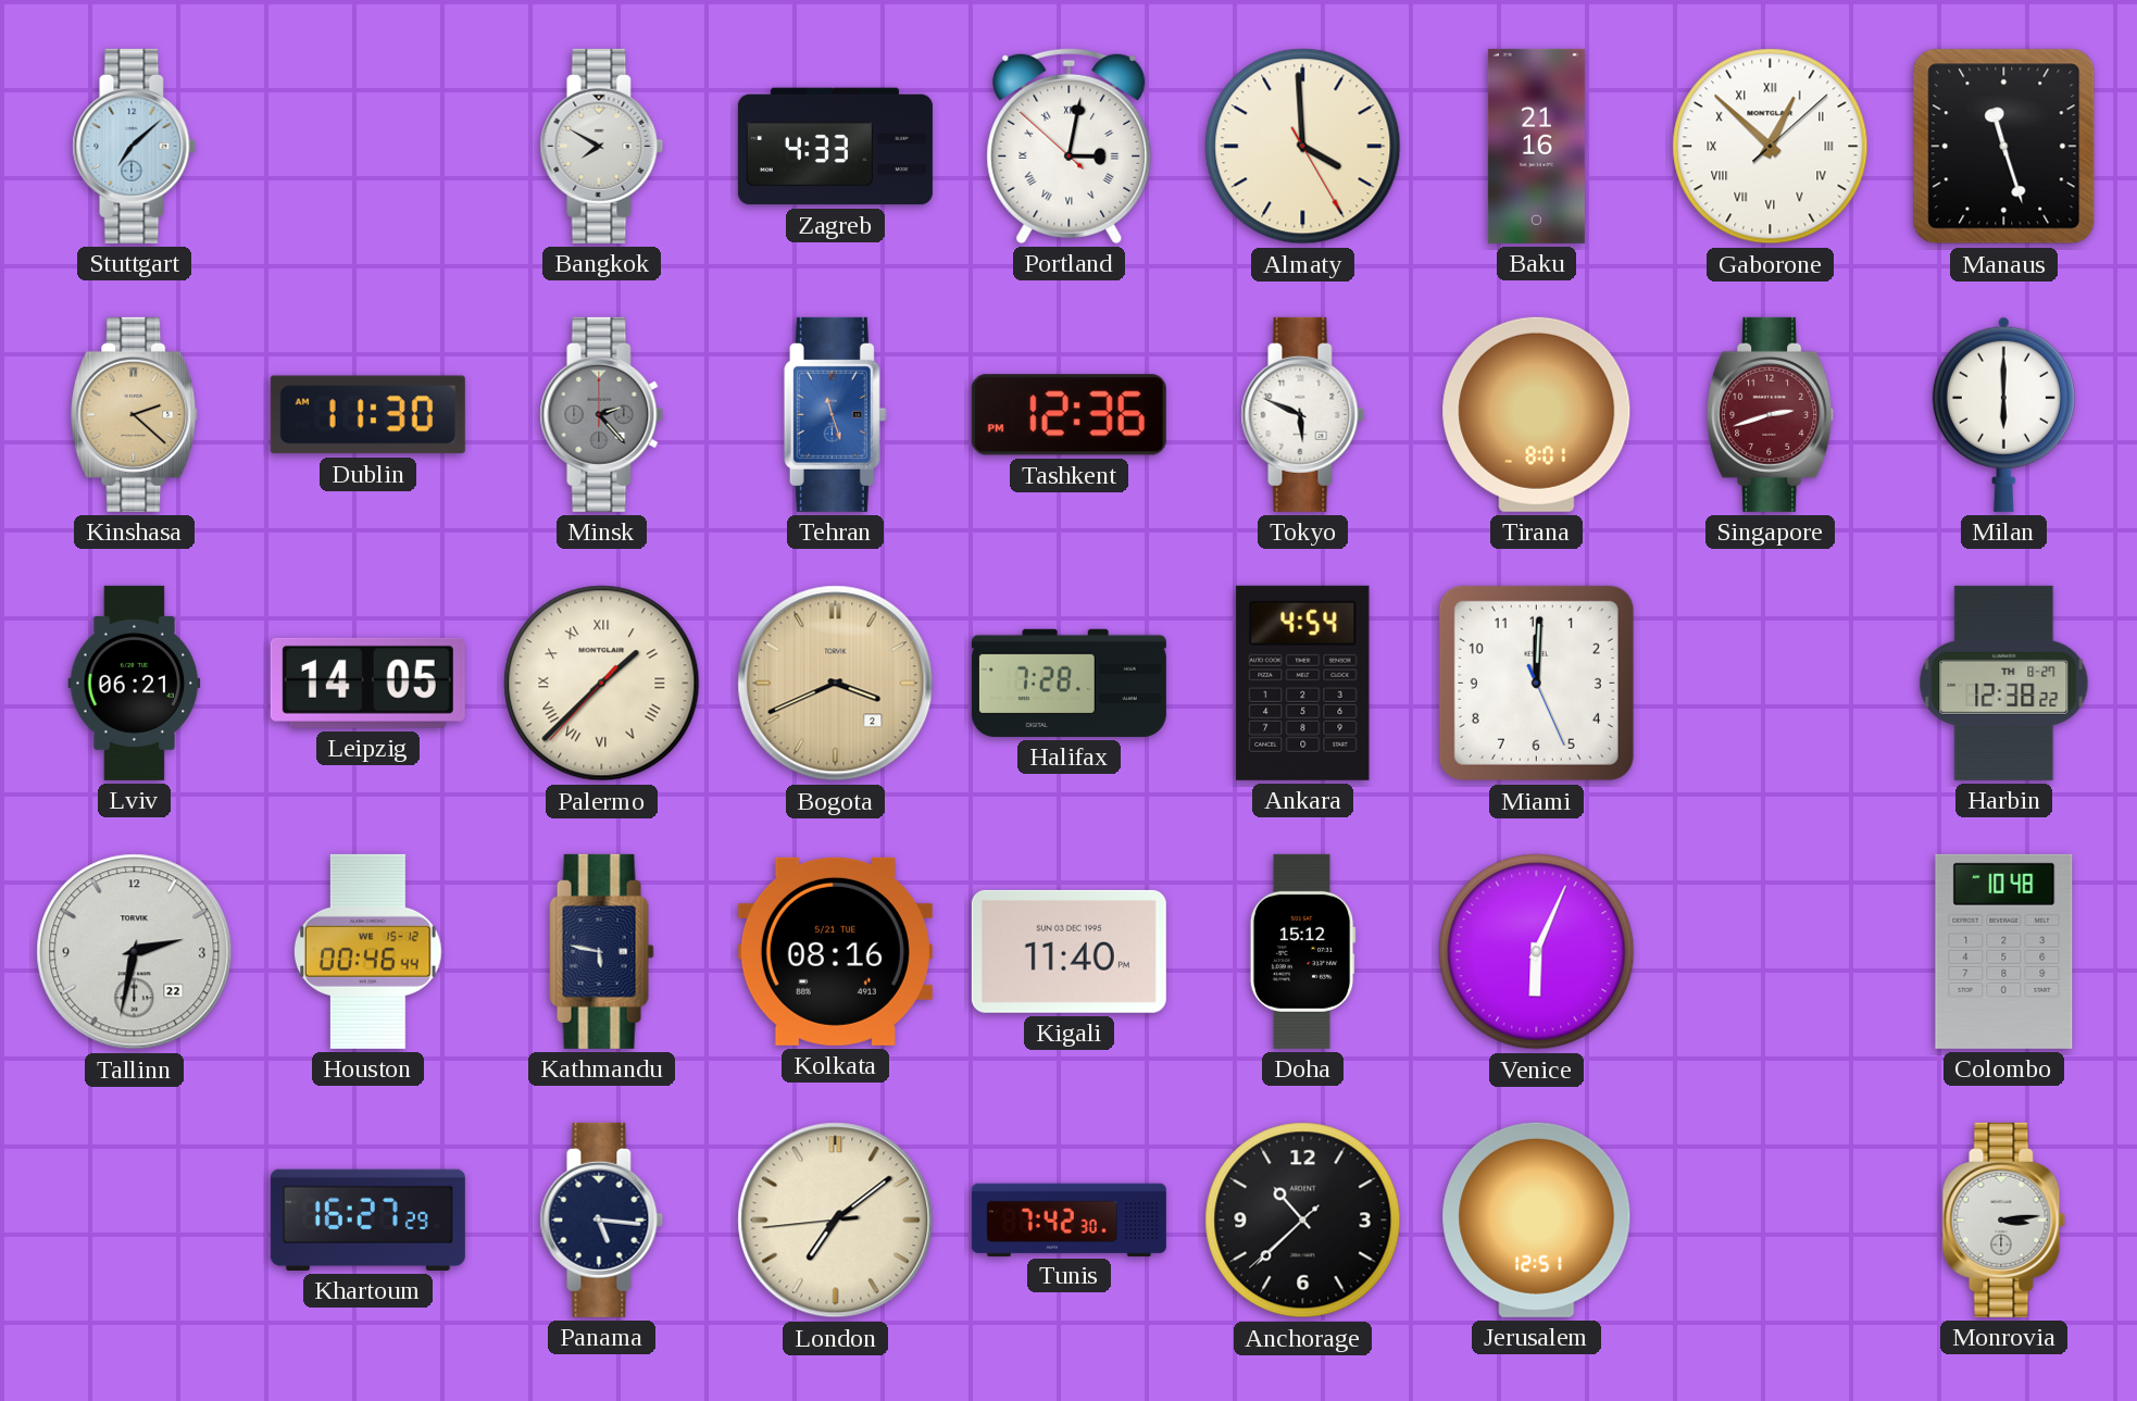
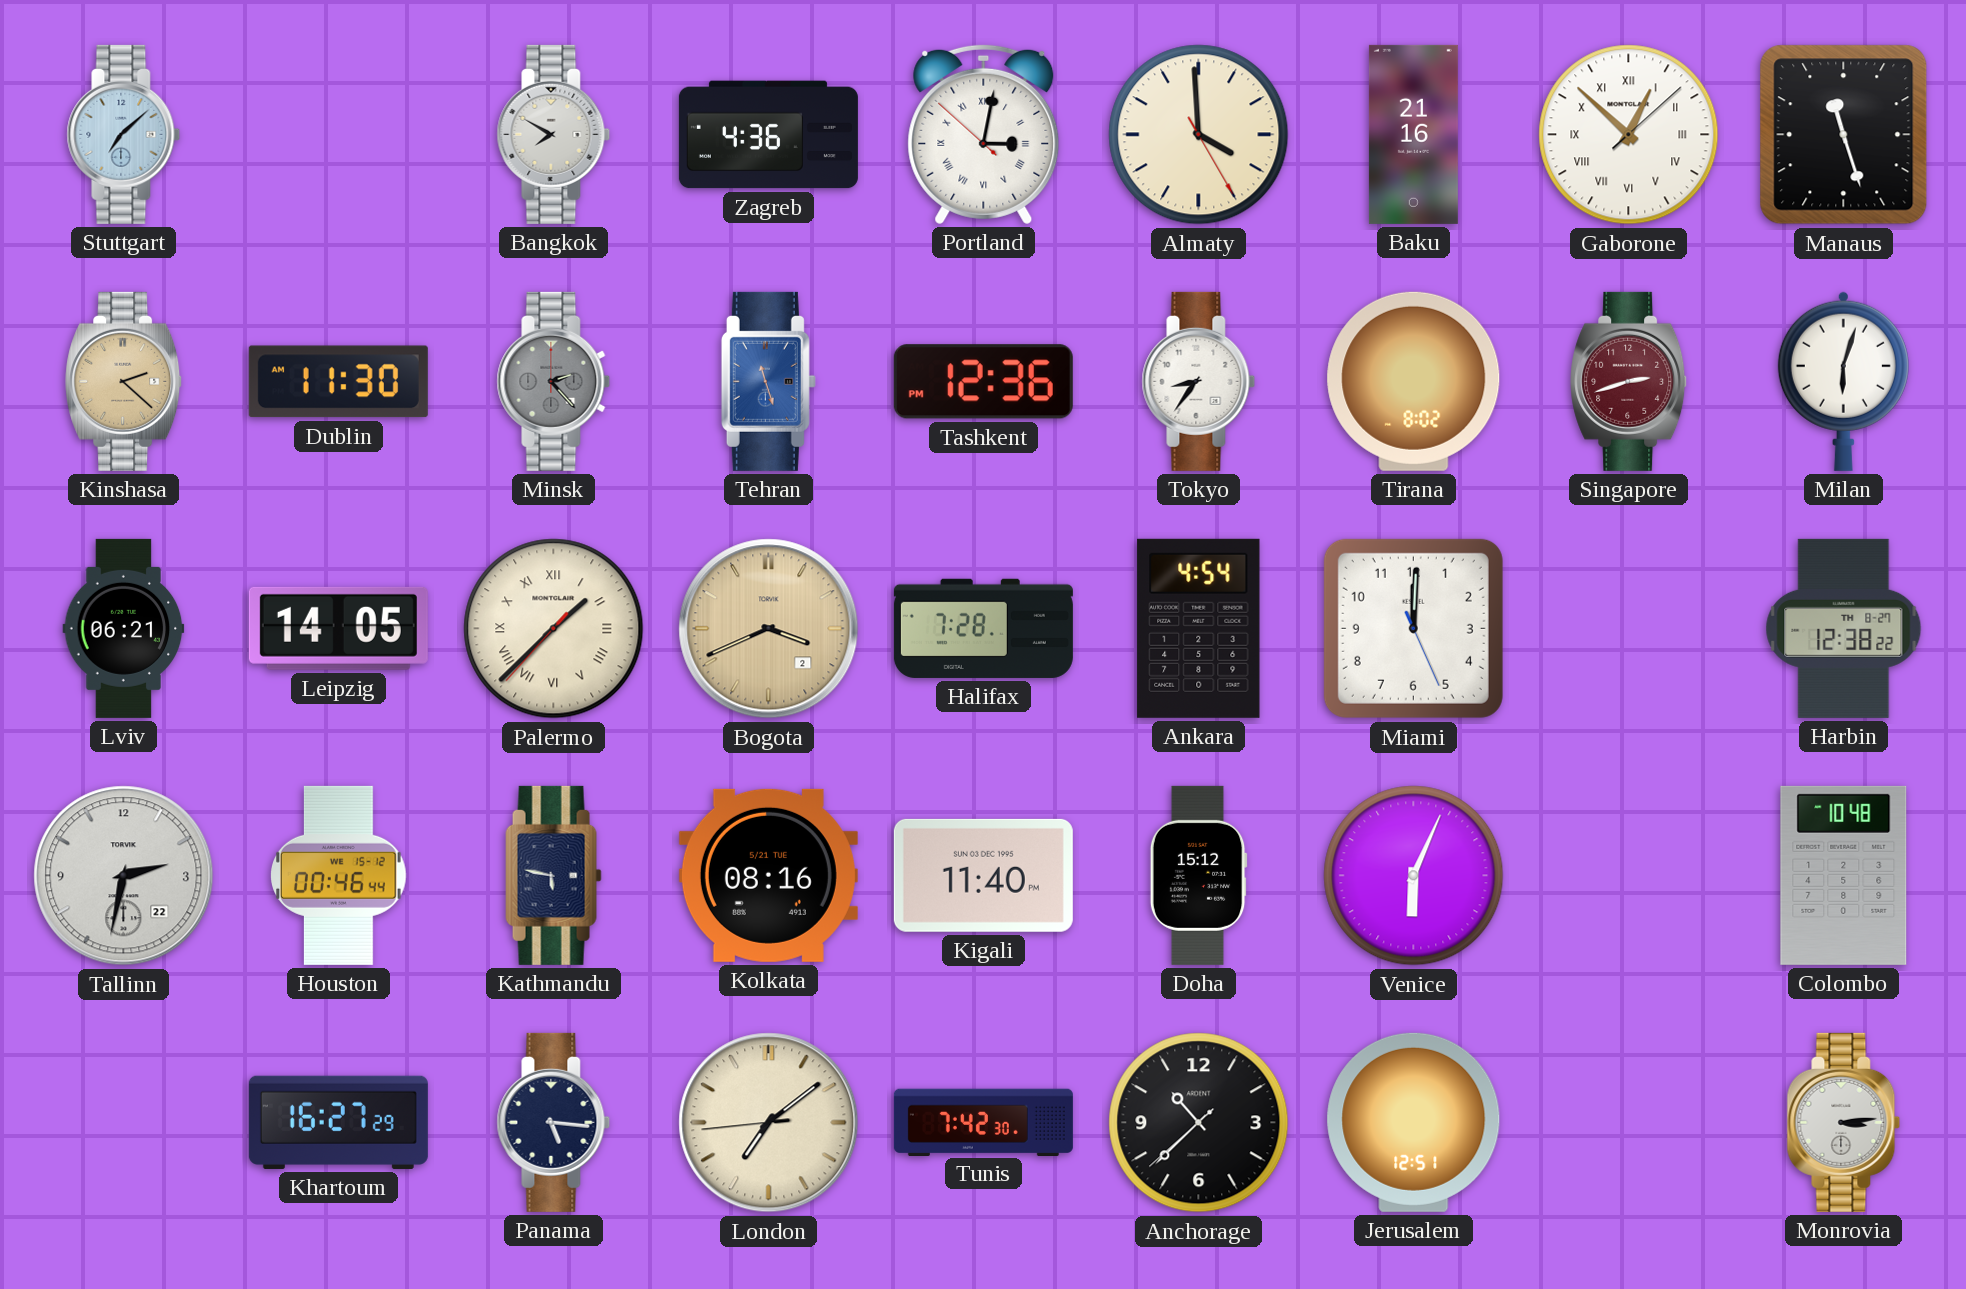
Zagreb: 4:33 -> 4:36
Tokyo: 5:49 -> 8:36
Tirana: 8:01 -> 8:02
Milan: 6:00 -> 6:03
